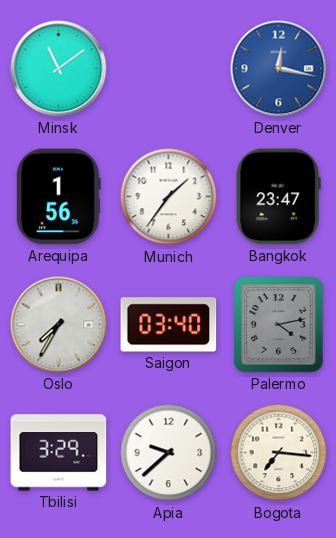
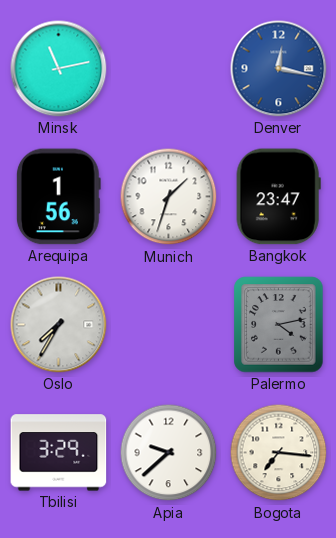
Minsk: 11:09 -> 11:13
Munich: 1:36 -> 1:33
Saigon: 03:40 -> none
